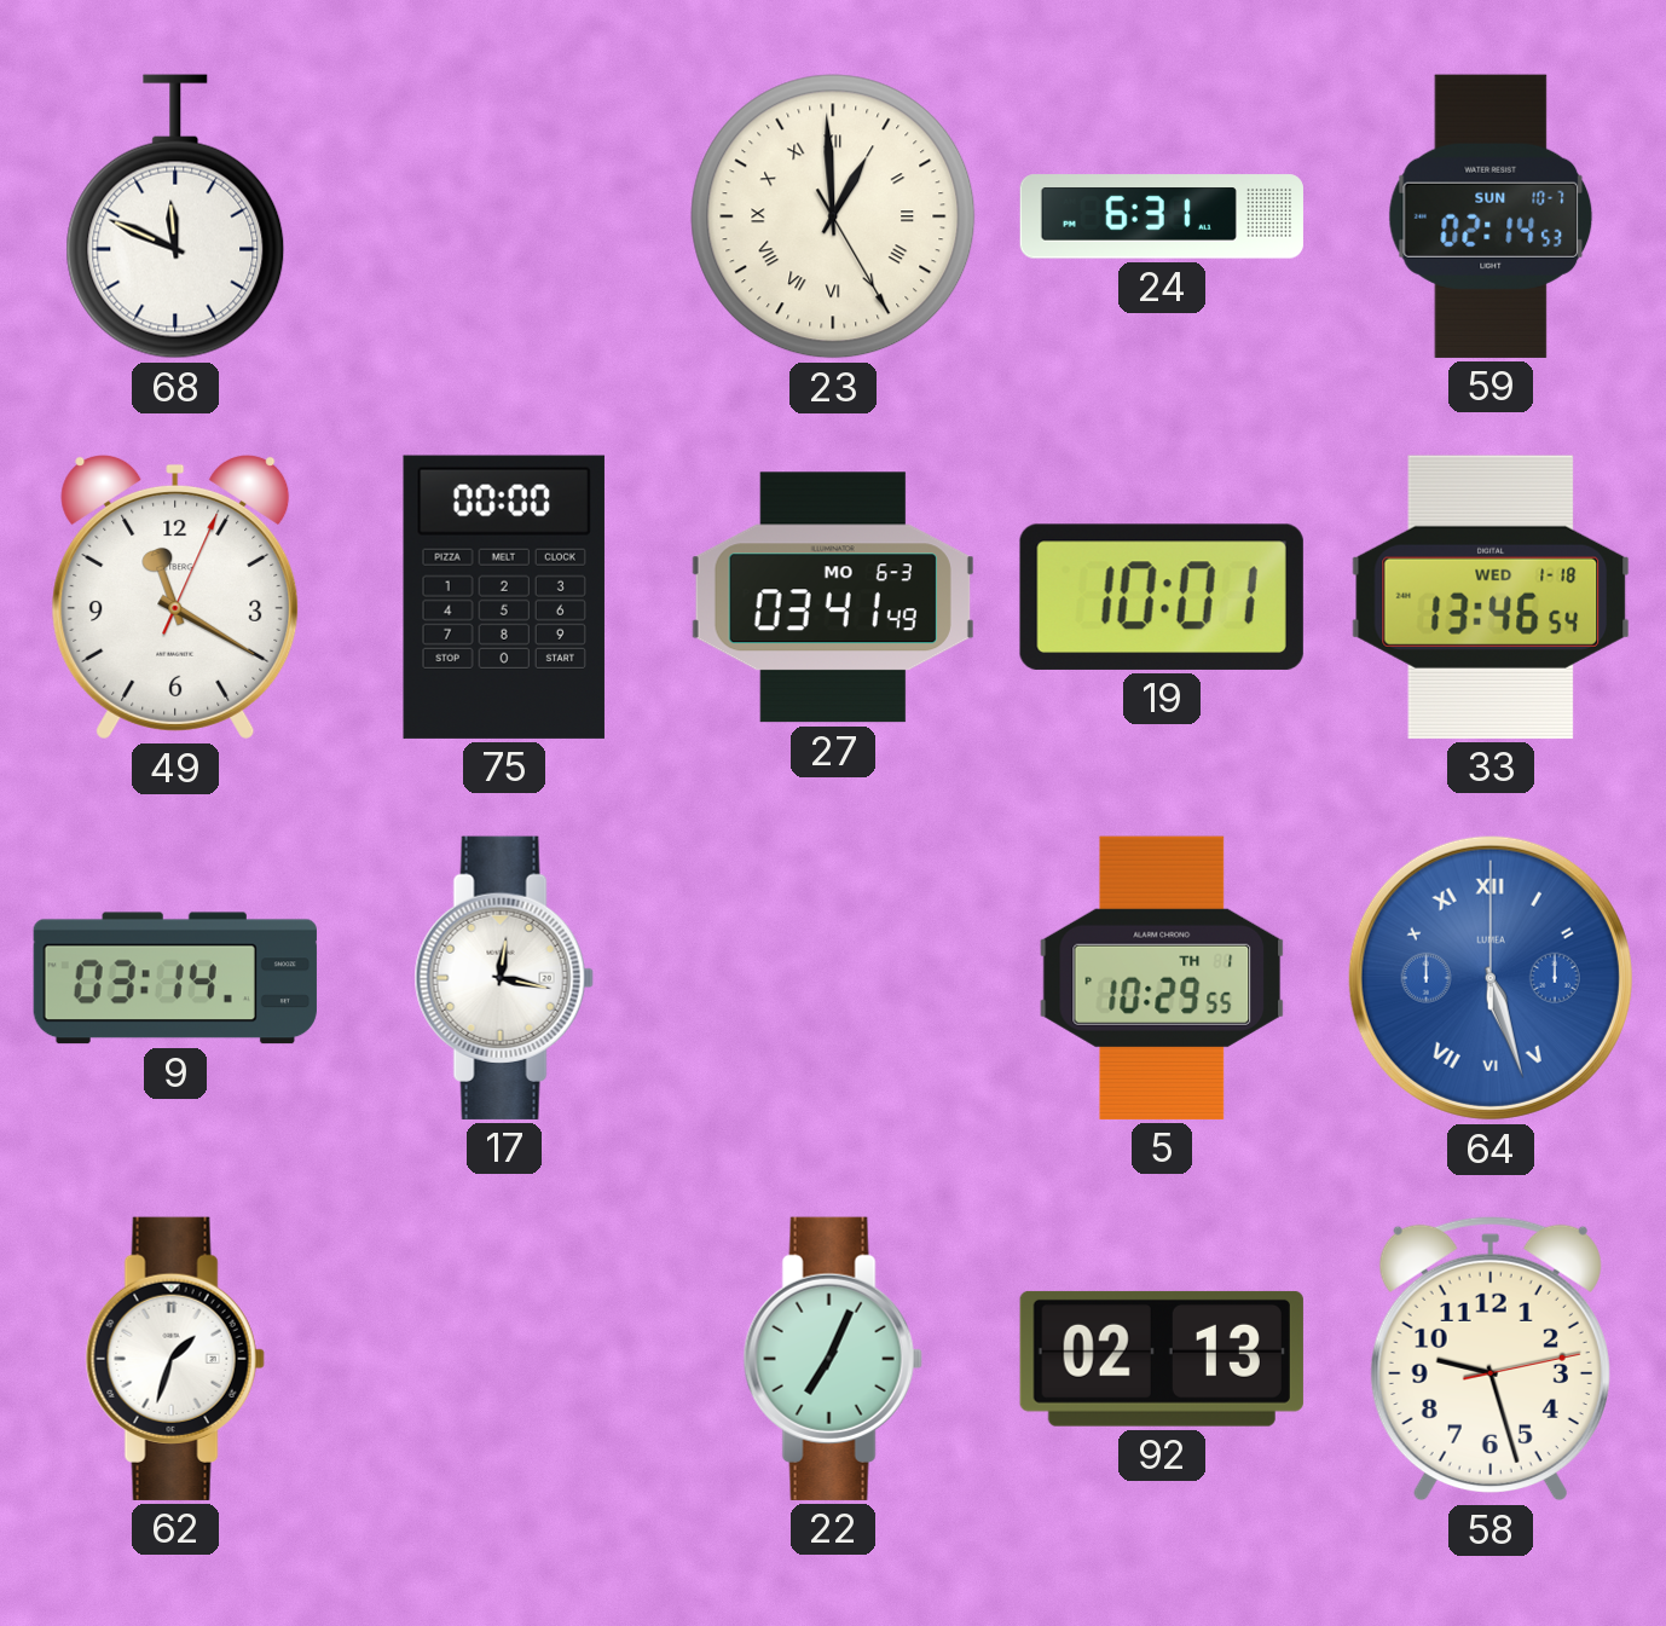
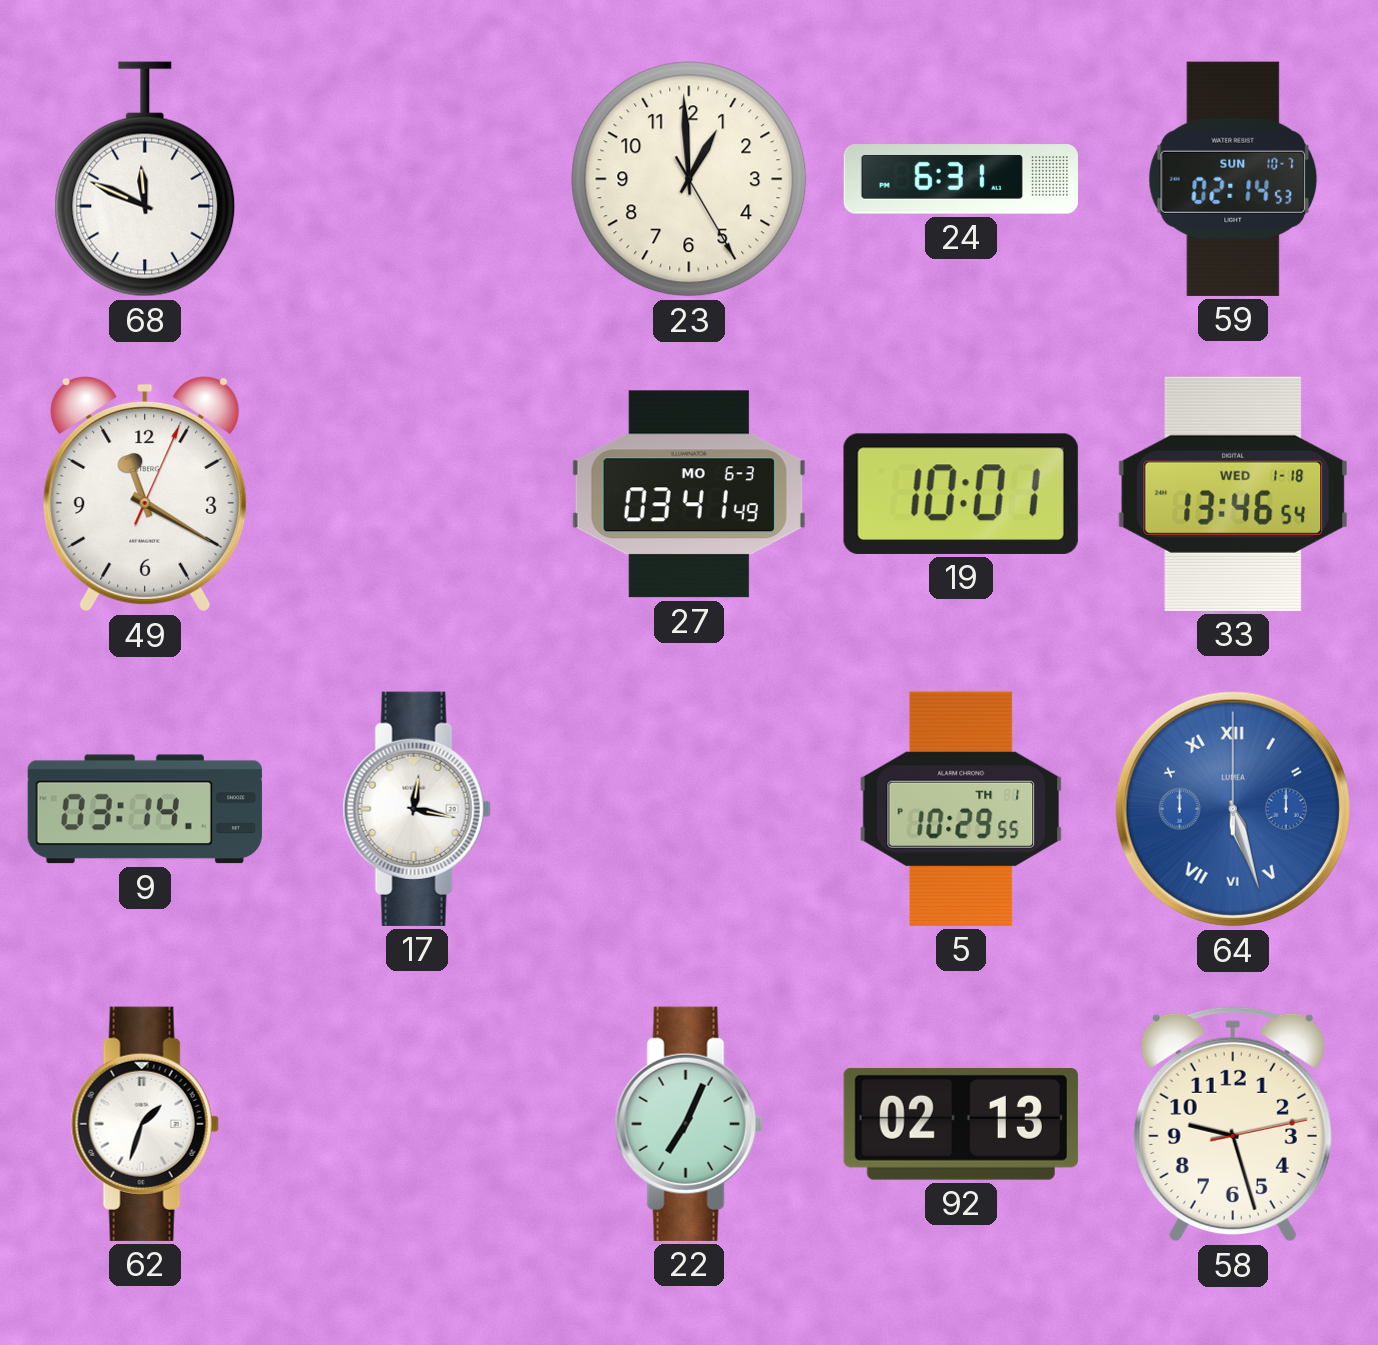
23 numerals: Roman -> Arabic
75: 00:00 -> none
